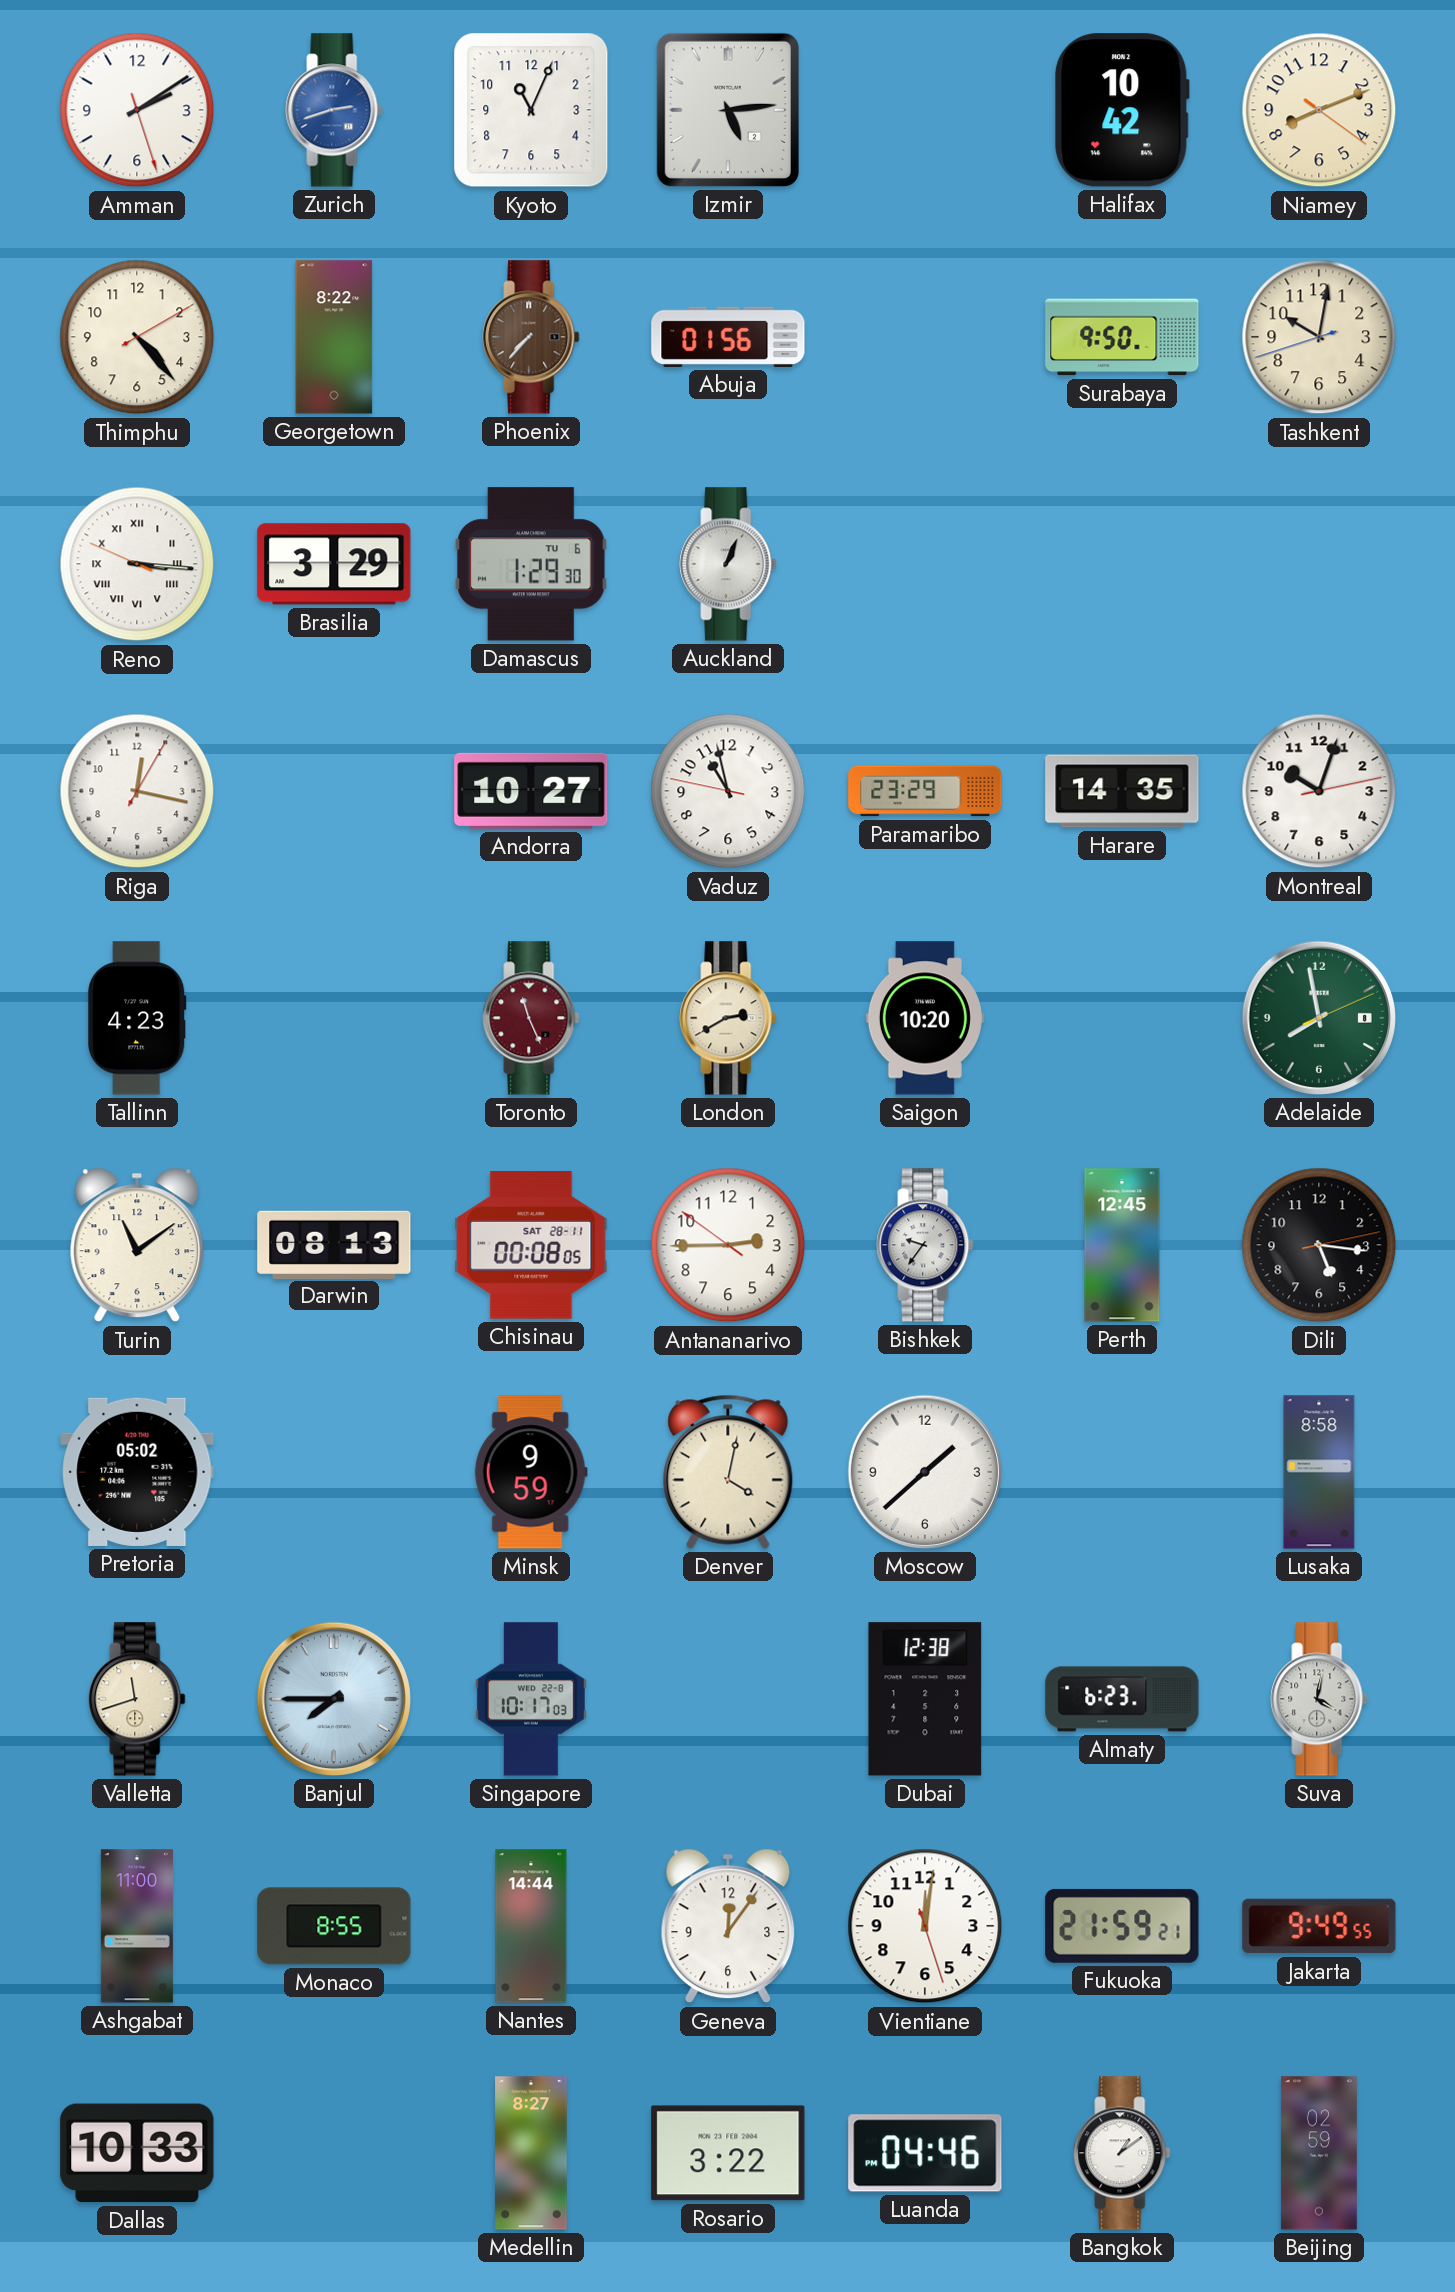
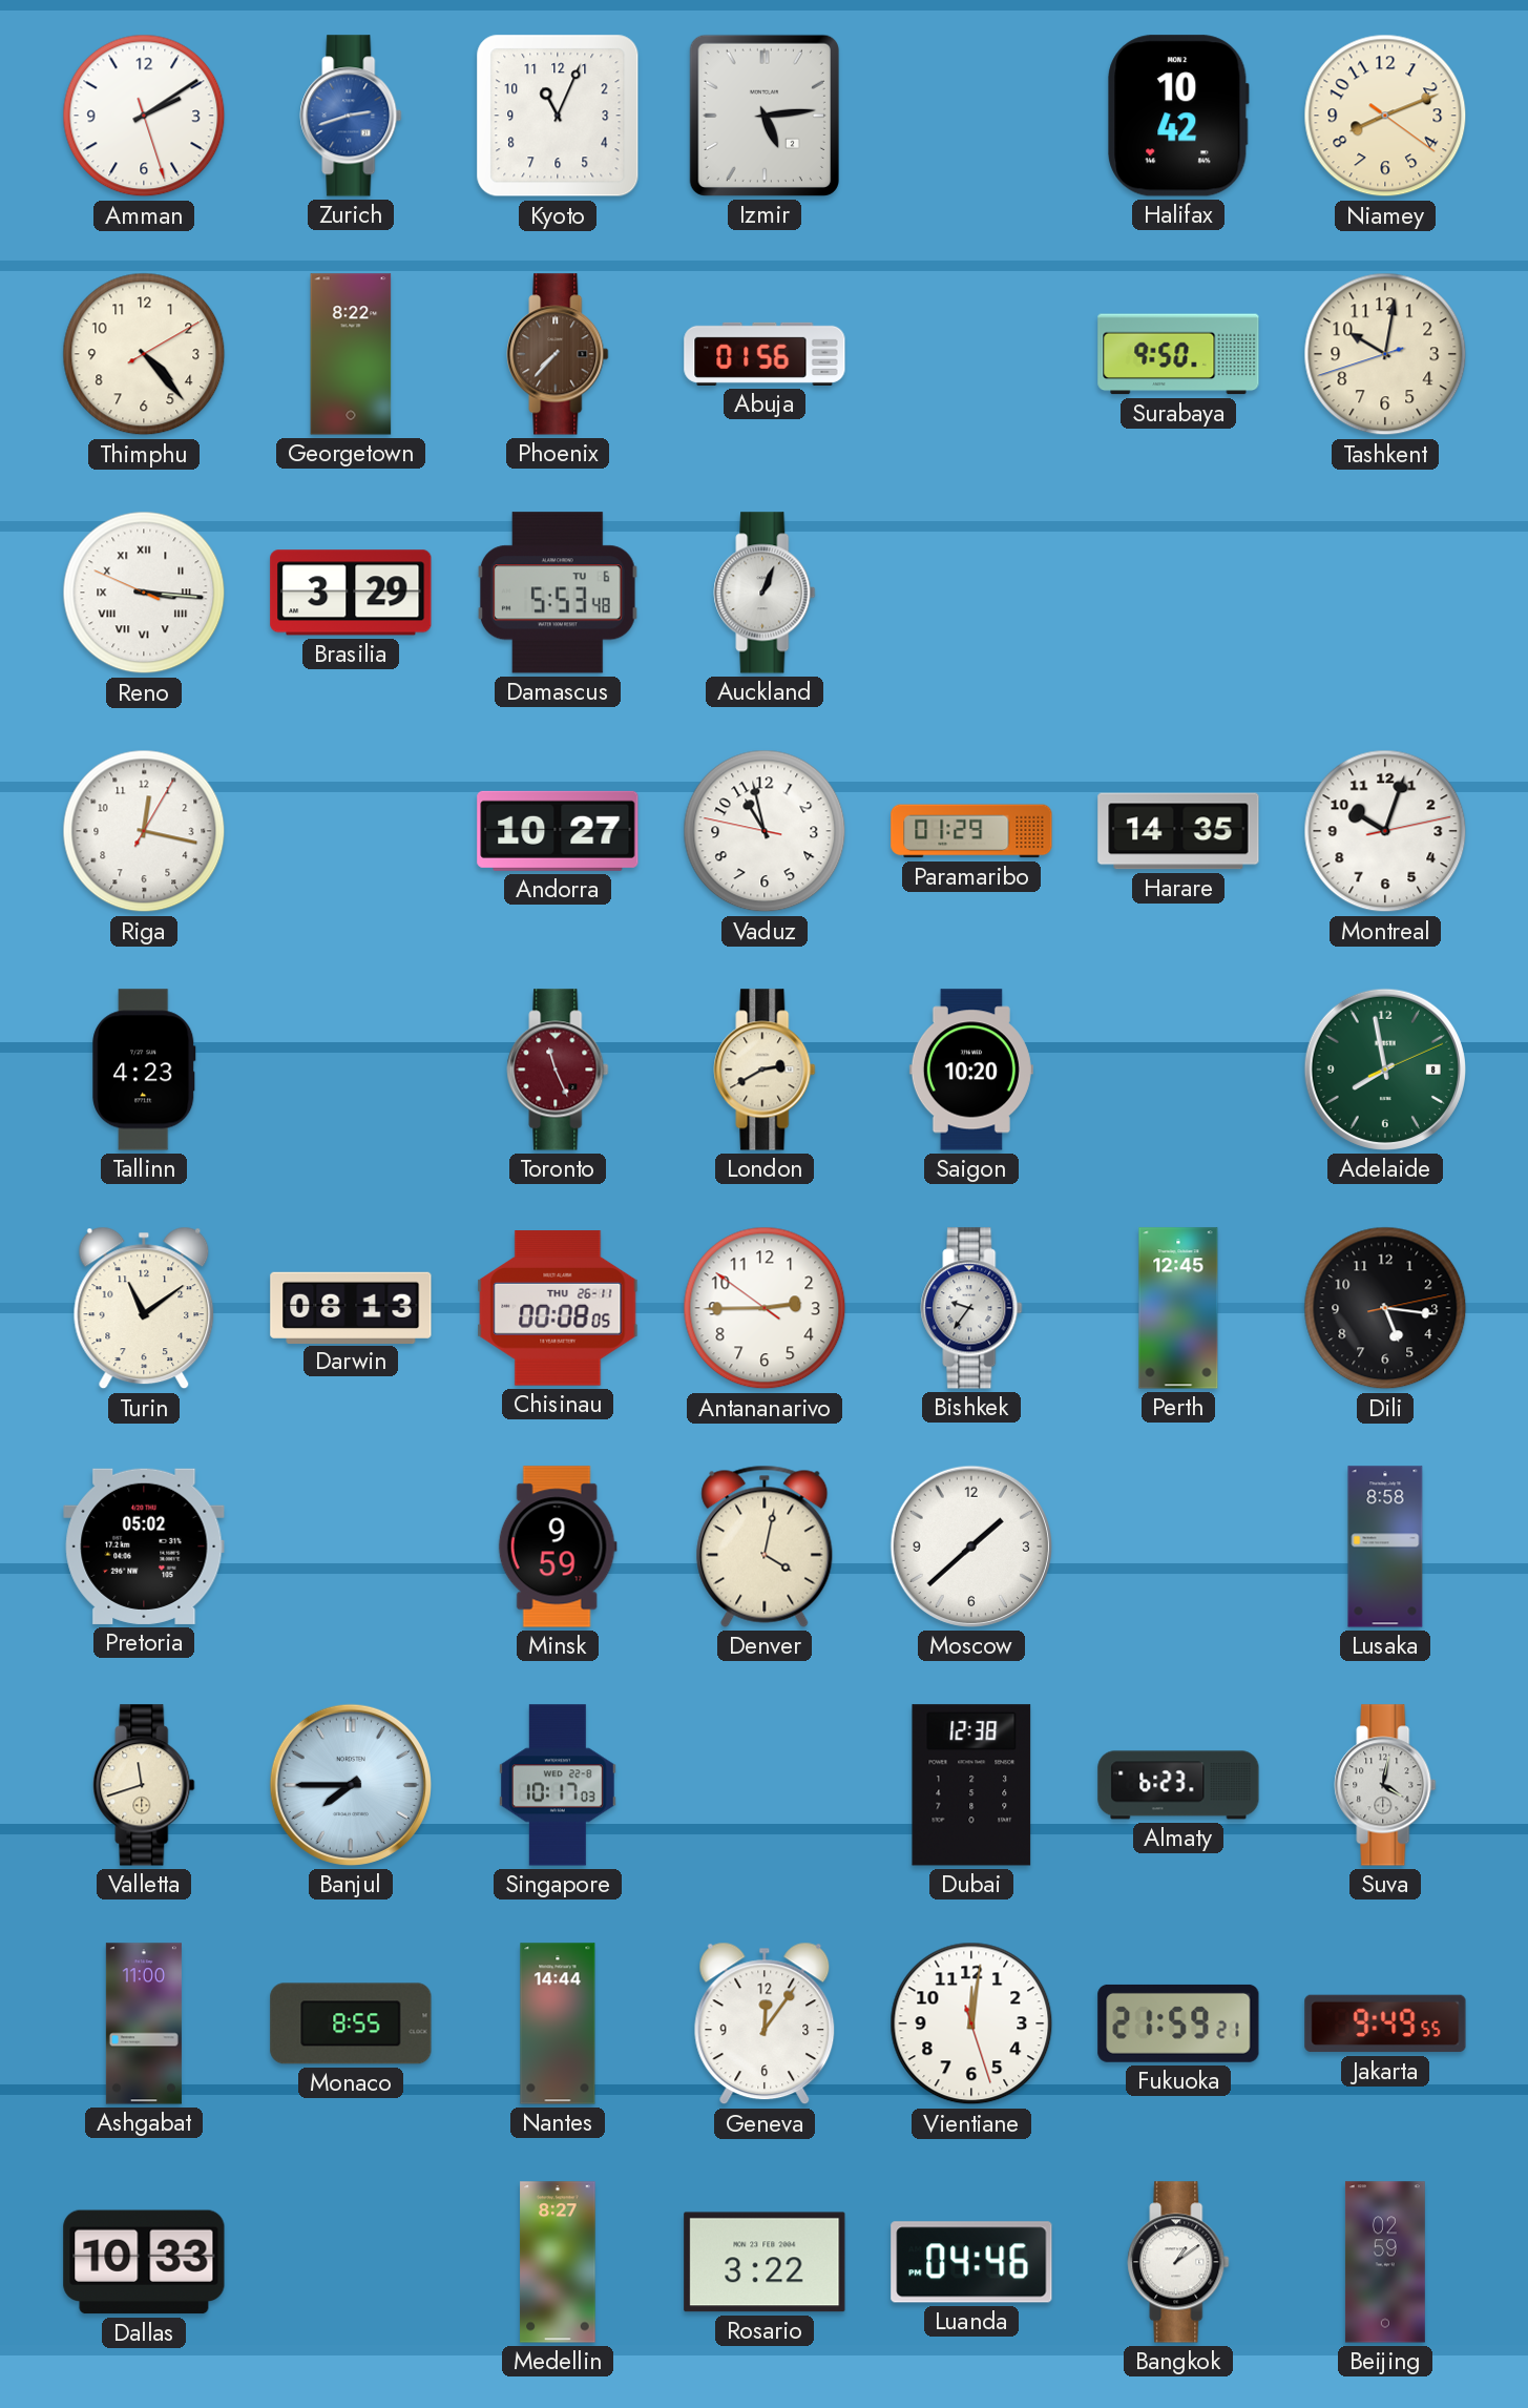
Damascus: 1:29 -> 5:53
Paramaribo: 23:29 -> 01:29
Chisinau date: SAT 28-11 -> THU 26-11
